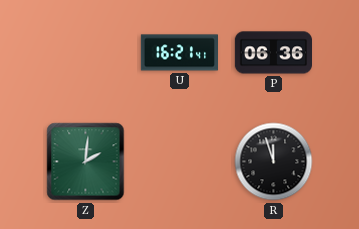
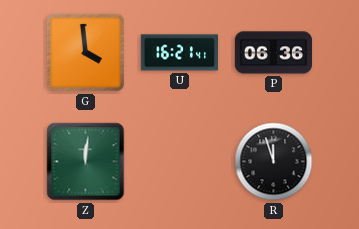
G: none -> 3:59
Z: 2:01 -> 12:01
